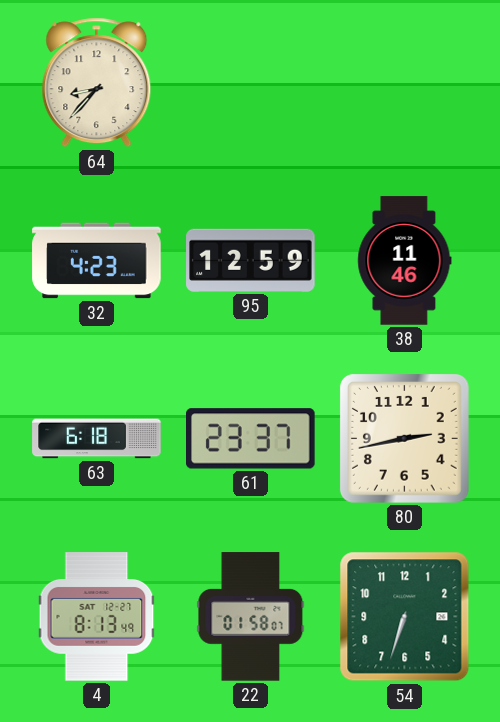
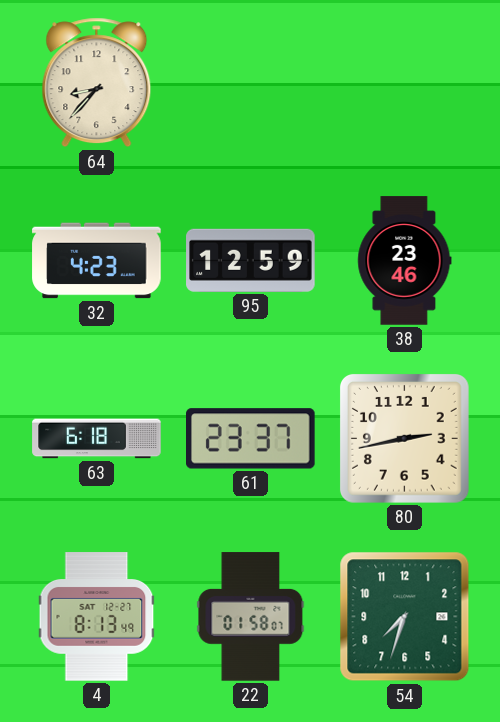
38: 11:46 -> 23:46
54: 6:33 -> 7:33
